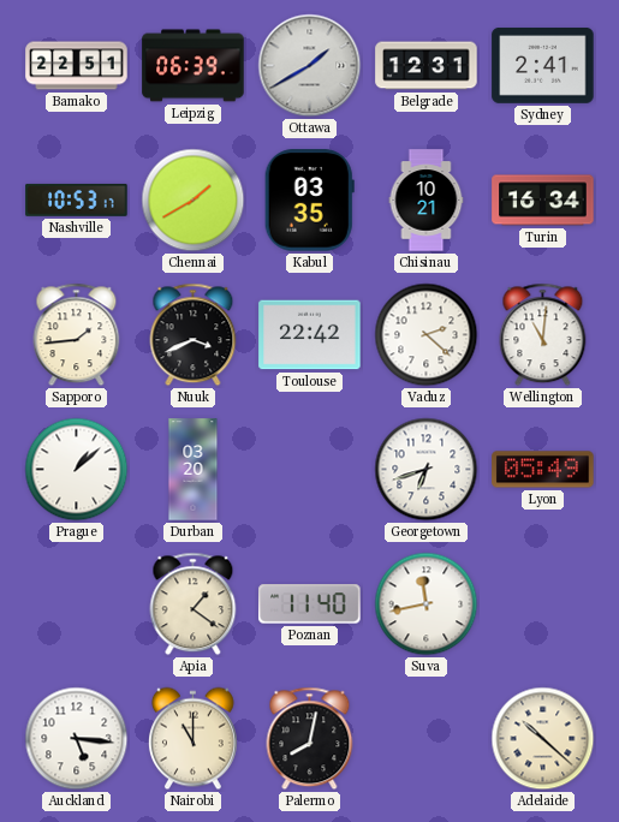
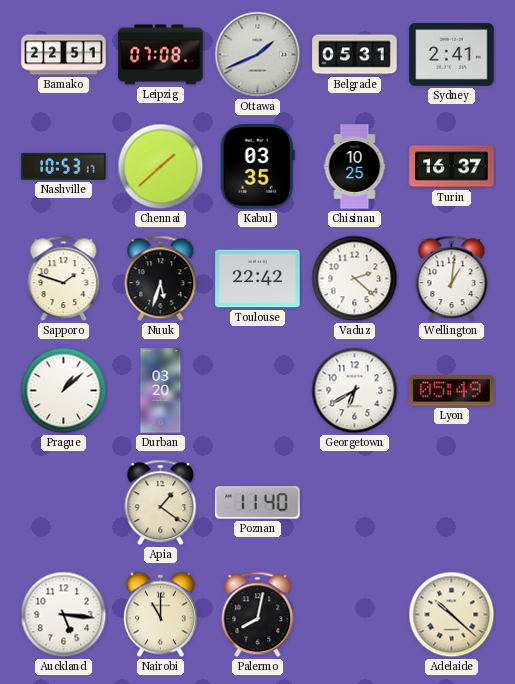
Leipzig: 06:39 -> 07:08
Ottawa: 1:40 -> 1:41
Belgrade: 12:31 -> 05:31
Chennai: 1:40 -> 1:38
Chisinau: 10:21 -> 10:25
Turin: 16:34 -> 16:37
Sapporo: 1:44 -> 1:48
Nuuk: 3:41 -> 5:33
Wellington: 11:01 -> 1:01
Georgetown: 6:42 -> 6:40
Suva: 11:43 -> none
